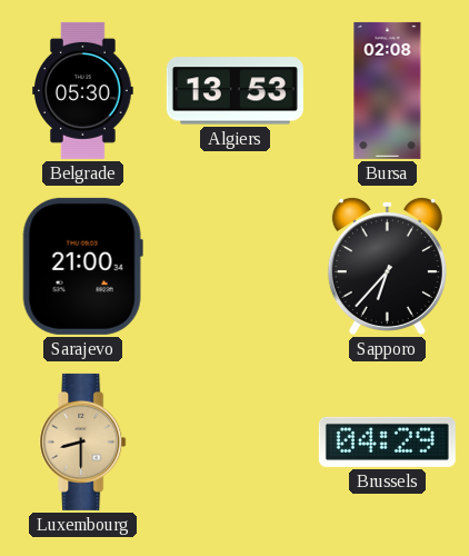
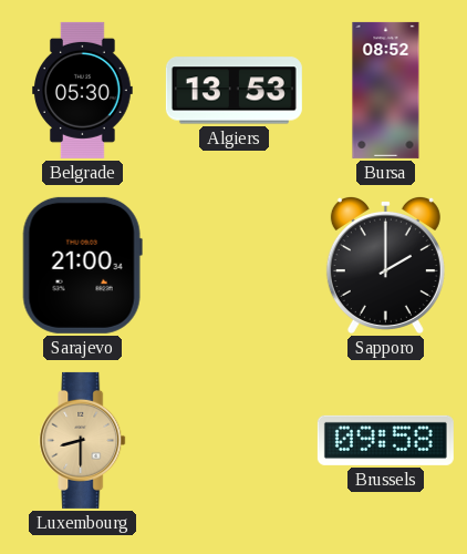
Bursa: 02:08 -> 08:52
Sapporo: 6:37 -> 2:00
Brussels: 04:29 -> 09:58
